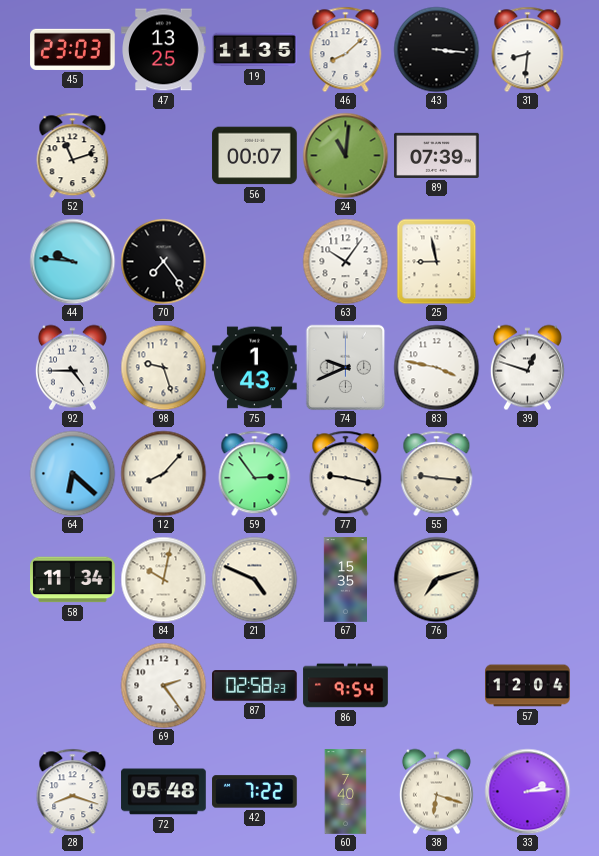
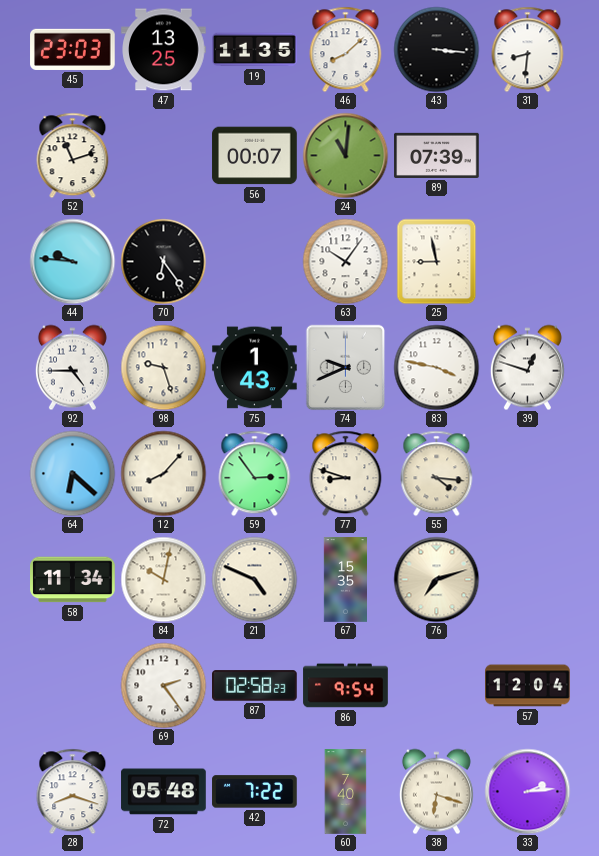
70: 7:24 -> 6:24
77: 9:17 -> 8:48
55: 9:16 -> 4:16
